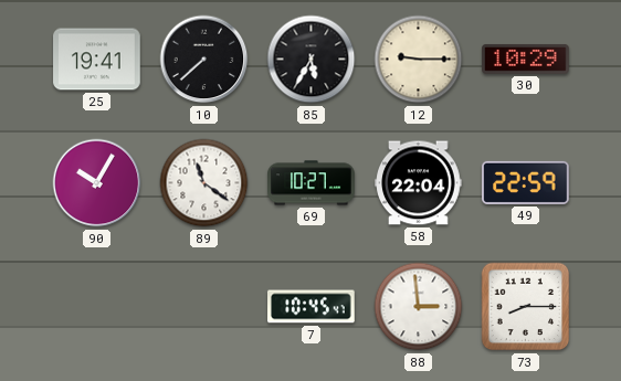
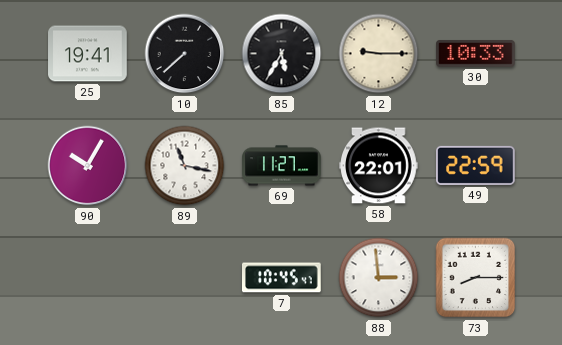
30: 10:29 -> 10:33
89: 11:21 -> 11:17
69: 10:27 -> 11:27
58: 22:04 -> 22:01
